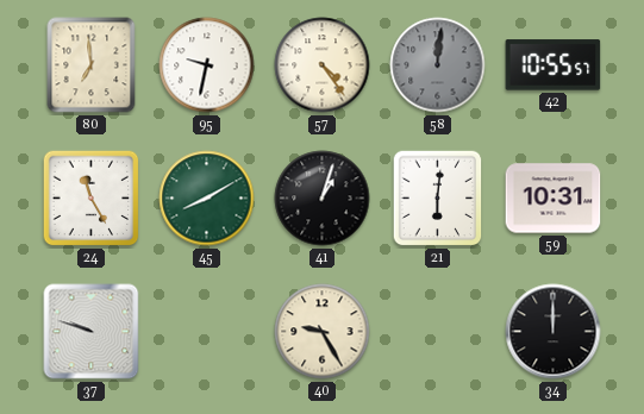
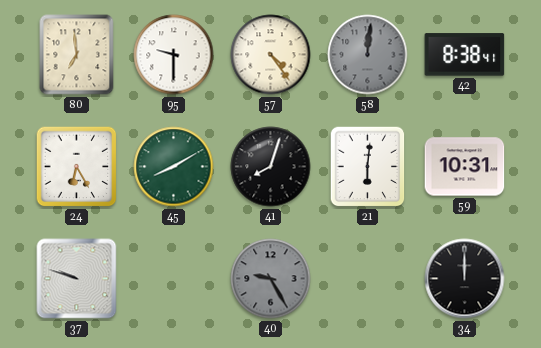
95: 9:32 -> 9:30
42: 10:55 -> 8:38
24: 11:25 -> 6:25
41: 1:03 -> 8:03
40 dial: cream -> grey
